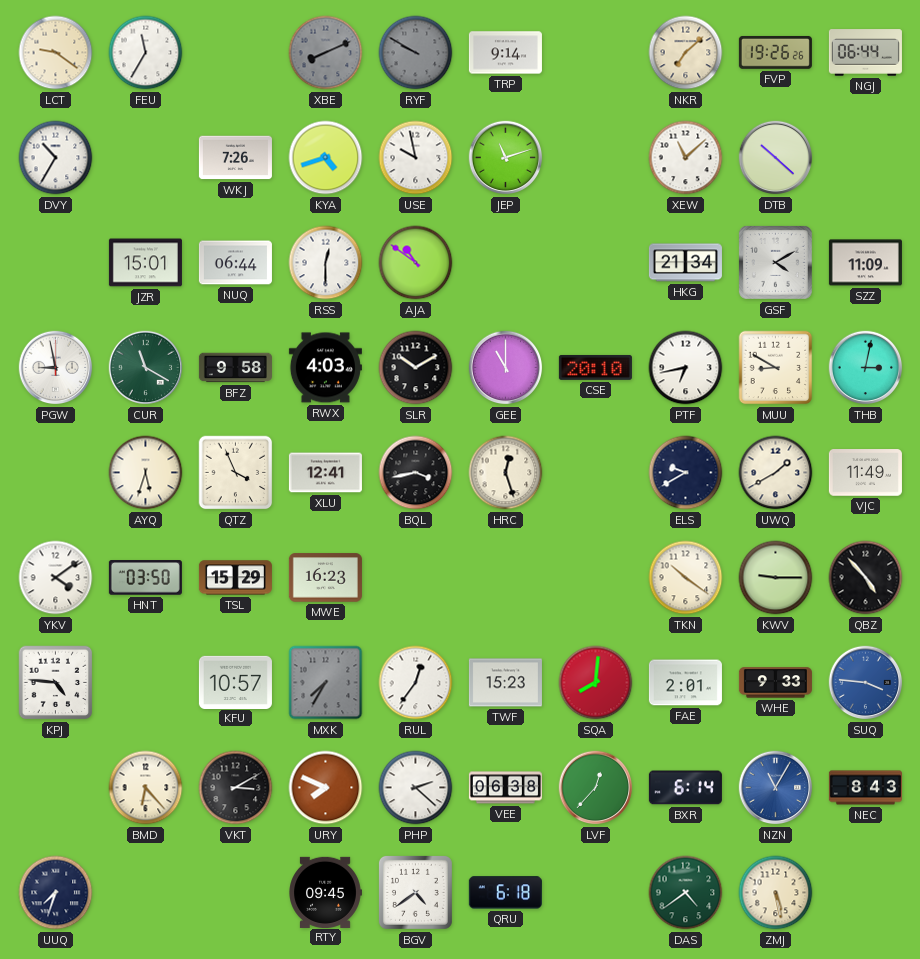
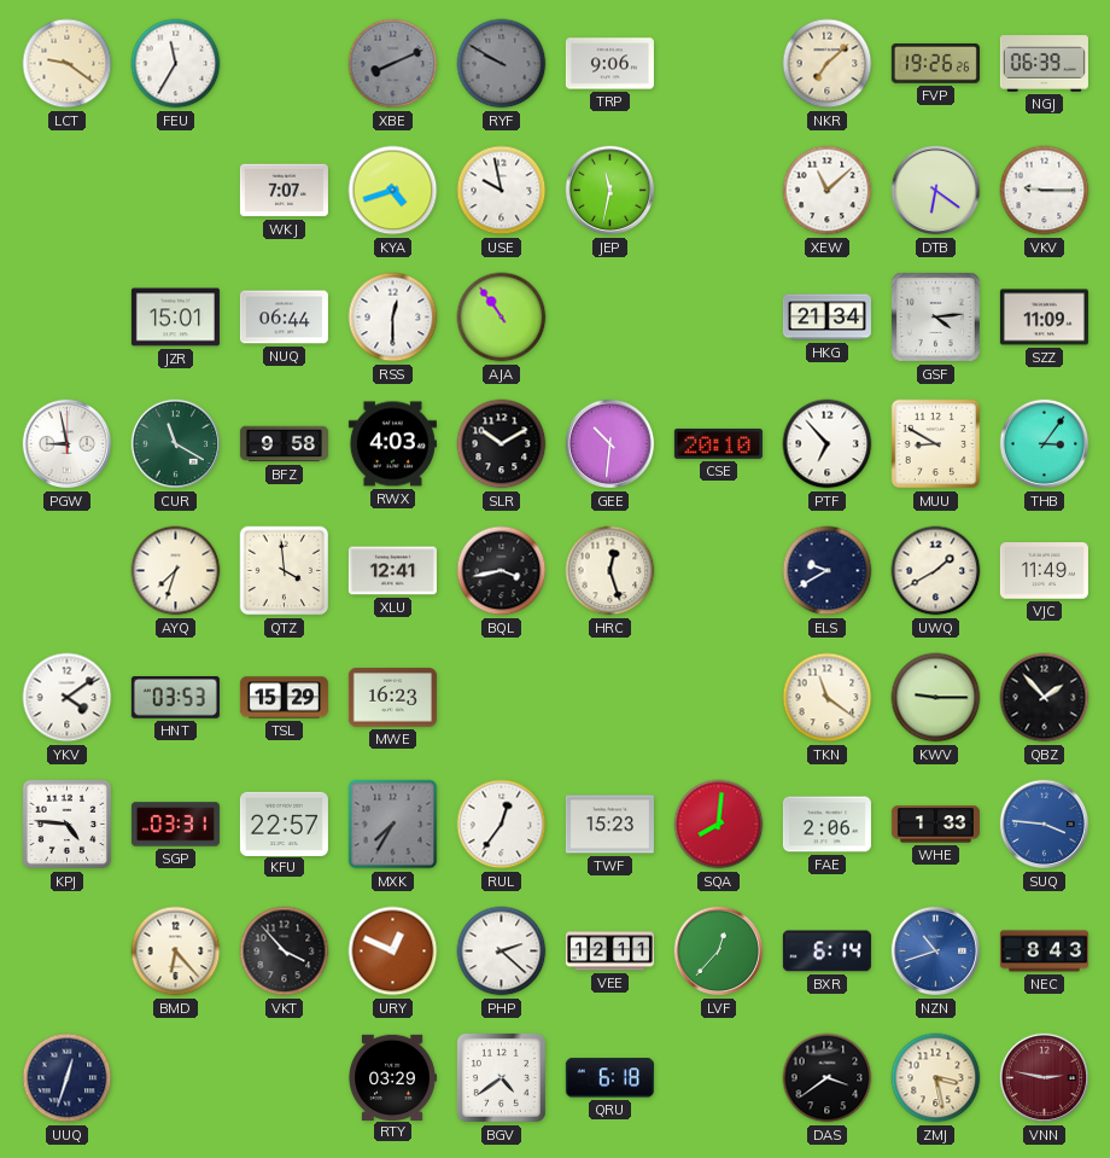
TRP: 9:14 -> 9:06
NGJ: 06:44 -> 06:39
DVY: 10:35 -> none
WKJ: 7:26 -> 7:07
JEP: 11:12 -> 11:32
DTB: 10:22 -> 6:21
VKV: none -> 9:15
AJA: 10:51 -> 10:54
GSF: 4:10 -> 4:14
GEE: 11:00 -> 10:31
PTF: 6:43 -> 6:53
THB: 3:02 -> 3:06
AYQ: 5:33 -> 7:33
QTZ: 3:56 -> 3:59
HNT: 03:50 -> 03:53
TKN: 10:21 -> 11:21
QBZ: 4:53 -> 1:53
SGP: none -> 03:31
KFU: 10:57 -> 22:57
FAE: 2:01 -> 2:06
WHE: 9:33 -> 1:33
VKT: 3:10 -> 3:53
URY: 7:49 -> 12:49
VEE: 06:38 -> 12:11
NZN: 11:05 -> 10:42
UUQ: 7:33 -> 12:33
RTY: 09:45 -> 03:29
DAS: 4:39 -> 3:39
DAS dial: green -> black
ZMJ: 5:28 -> 3:28
VNN: none -> 2:47
